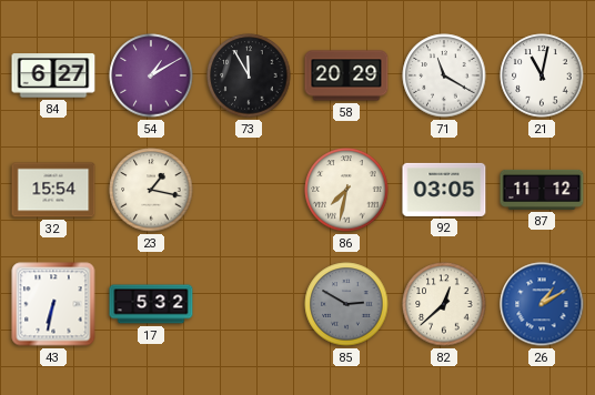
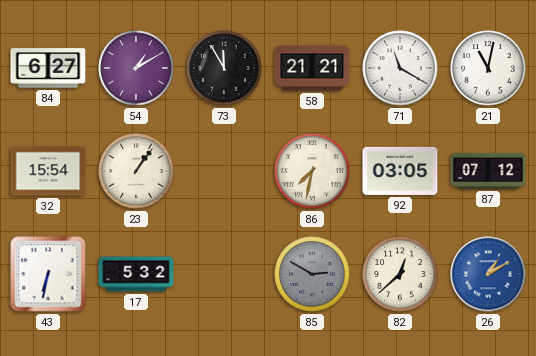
58: 20:29 -> 21:21
23: 1:17 -> 1:06
87: 11:12 -> 07:12
